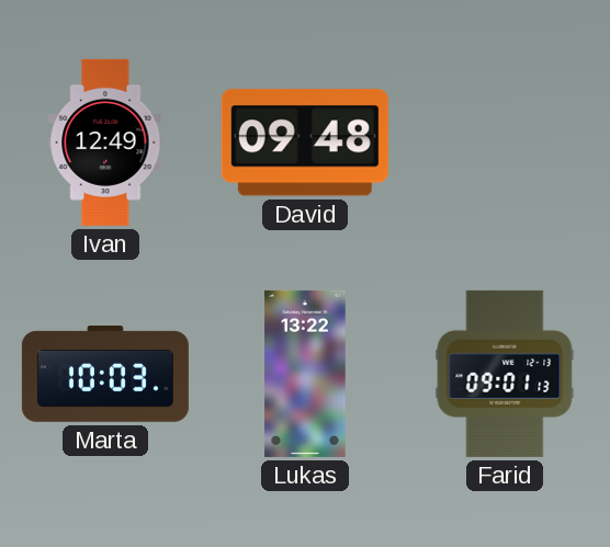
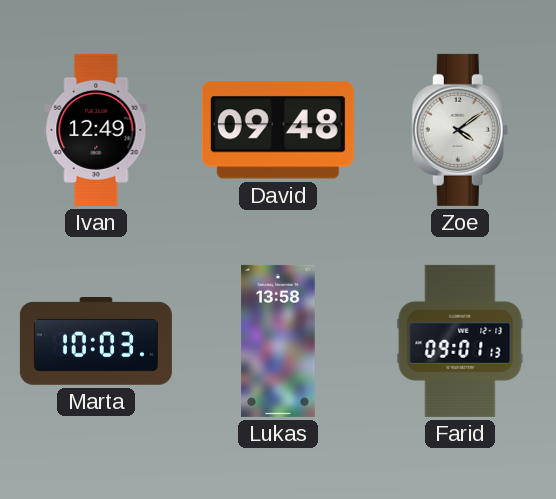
Zoe: none -> 4:09
Lukas: 13:22 -> 13:58
